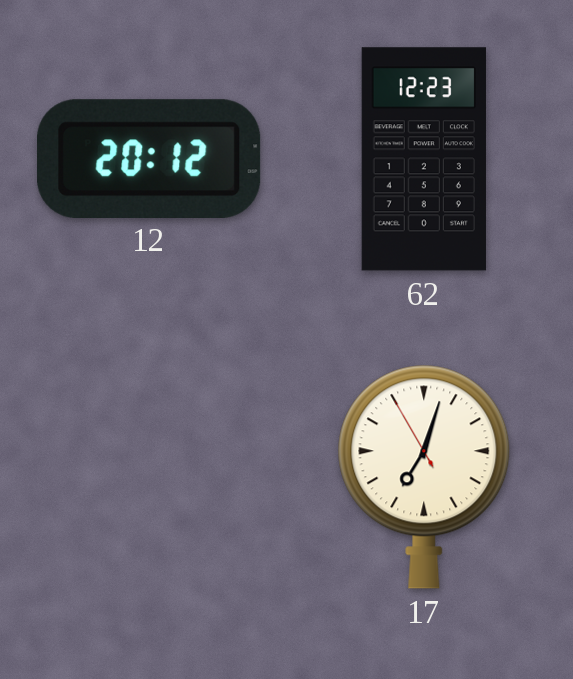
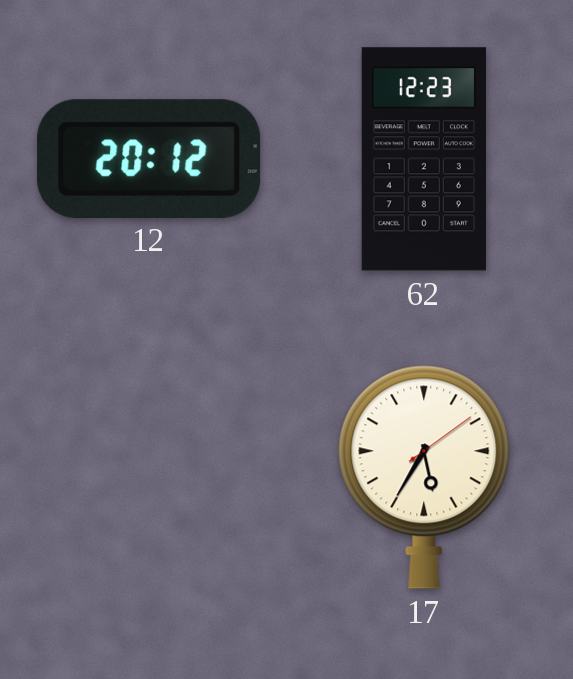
17: 7:02 -> 5:35
